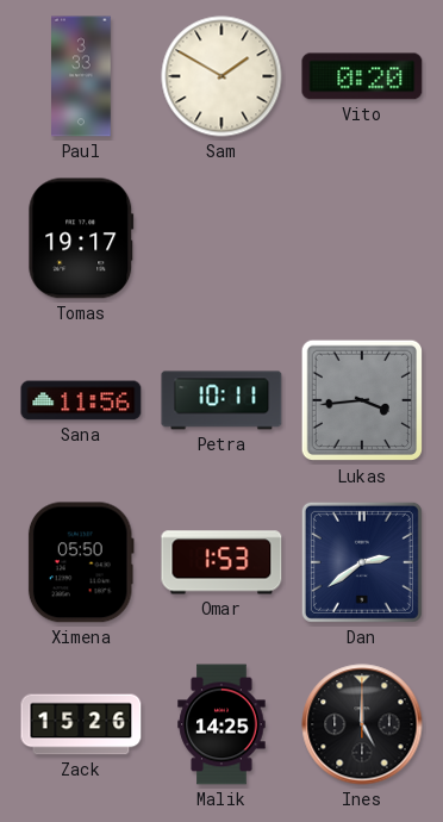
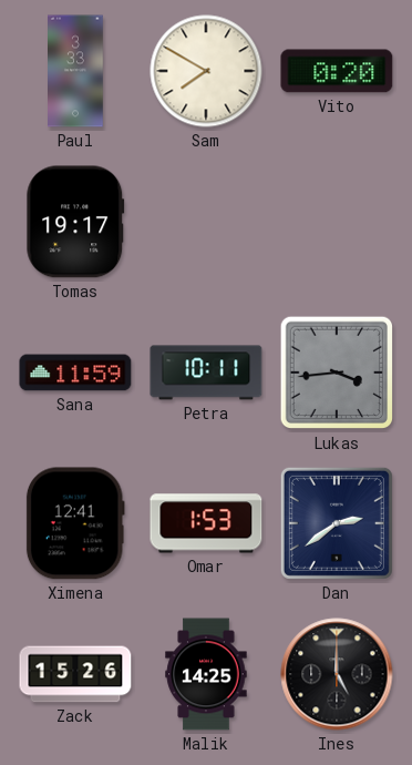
Sam: 1:50 -> 7:50
Sana: 11:56 -> 11:59
Ximena: 05:50 -> 12:41
